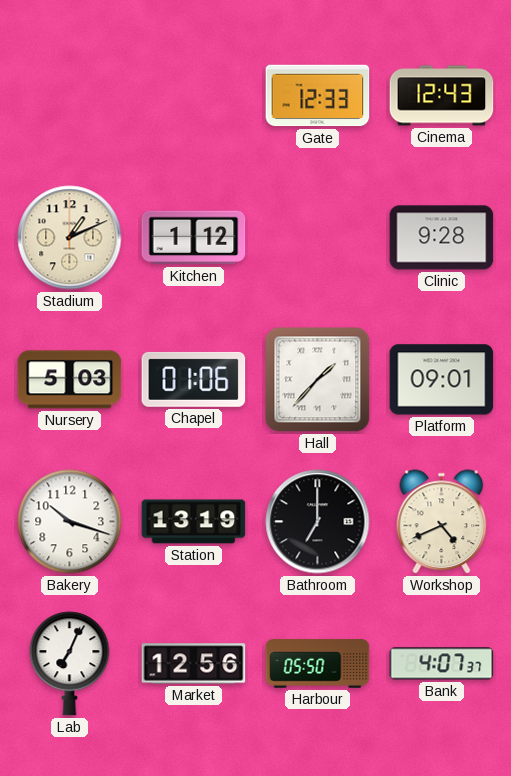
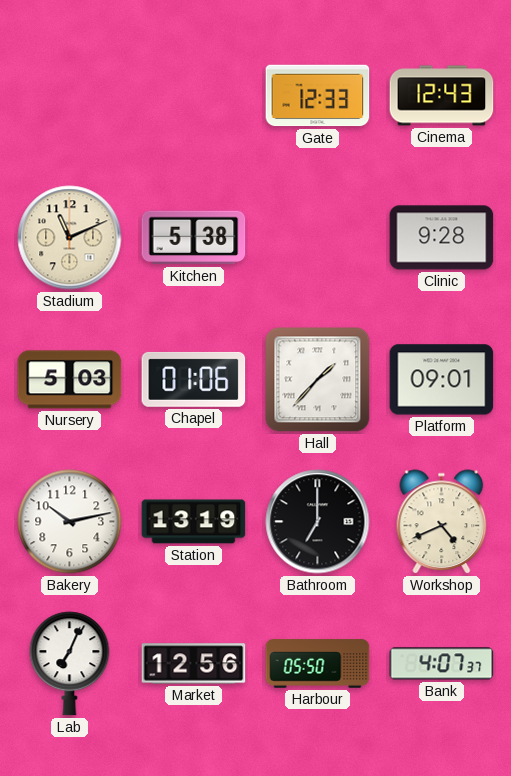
Stadium: 1:11 -> 11:11
Kitchen: 1:12 -> 5:38
Bakery: 10:18 -> 10:13
